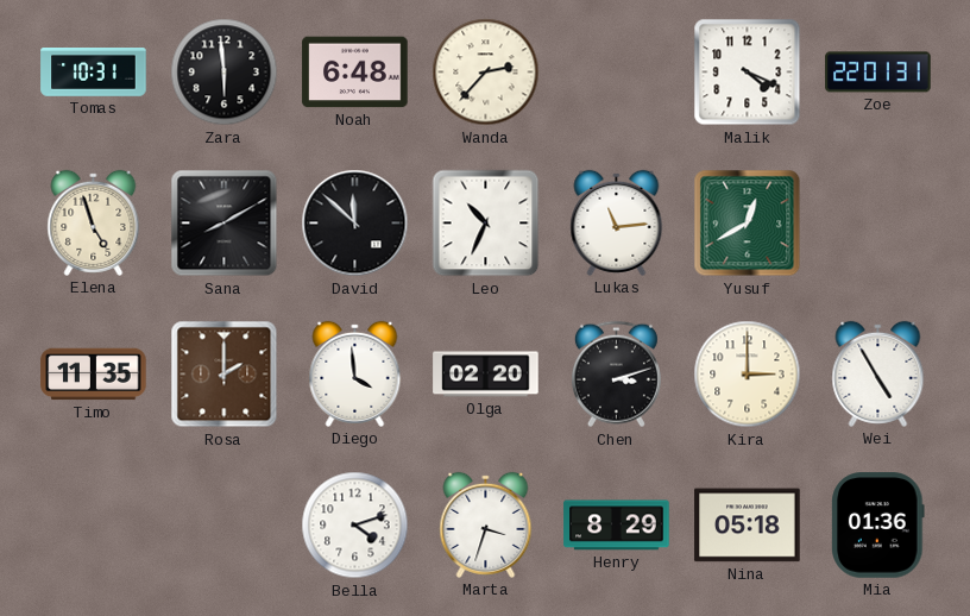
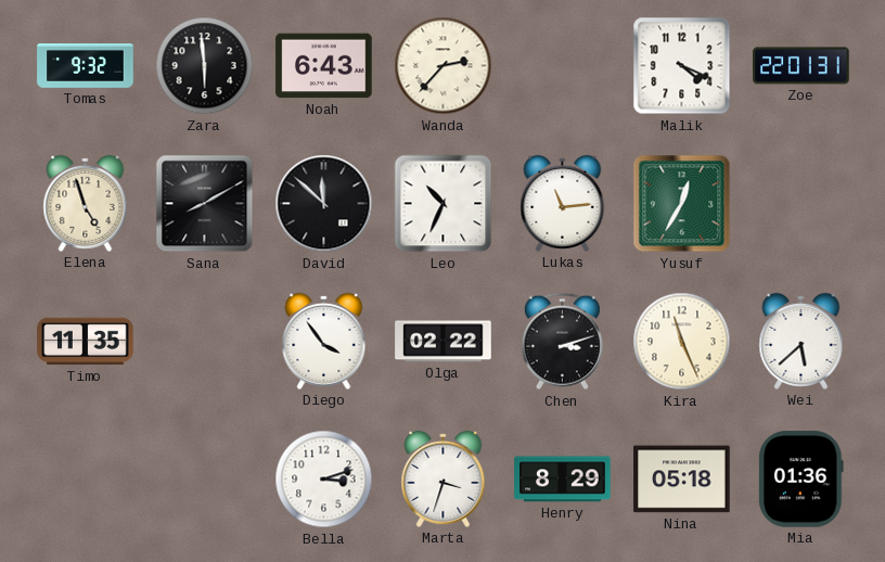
Tomas: 10:31 -> 9:32
Noah: 6:48 -> 6:43
Yusuf: 12:40 -> 12:35
Rosa: 2:00 -> none
Diego: 3:59 -> 3:54
Olga: 02:20 -> 02:22
Kira: 3:00 -> 11:26
Wei: 4:55 -> 5:38
Bella: 4:12 -> 3:12
